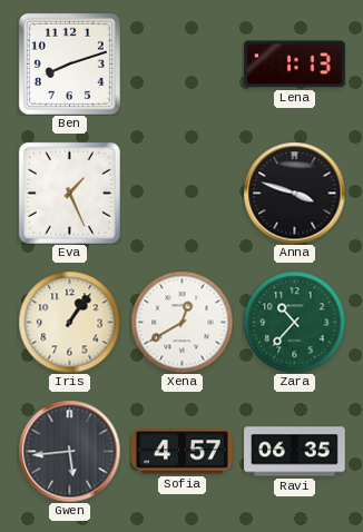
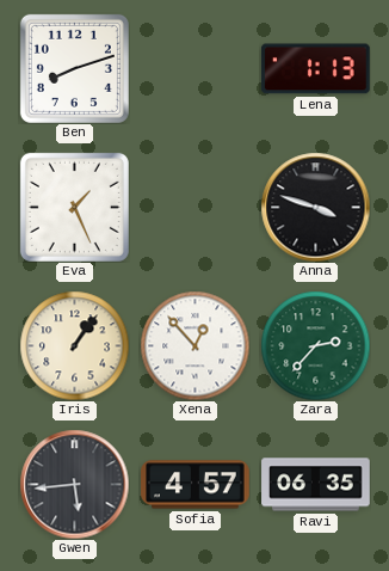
Xena: 12:40 -> 12:53
Zara: 10:37 -> 2:37
